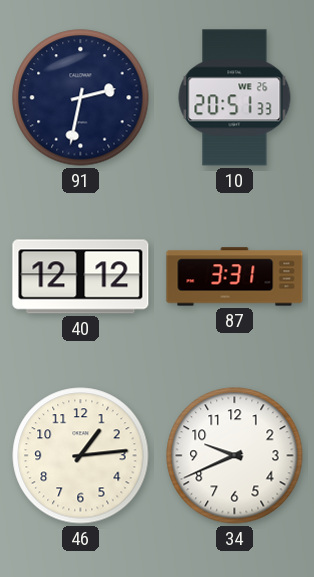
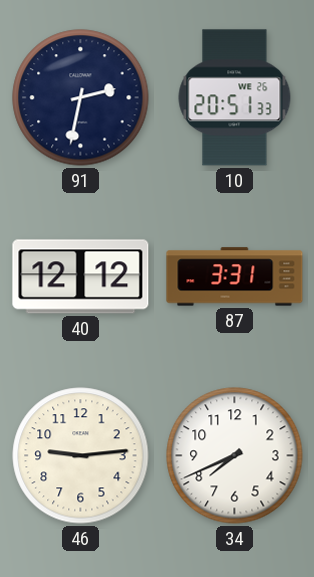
46: 1:14 -> 9:14
34: 9:41 -> 7:41
